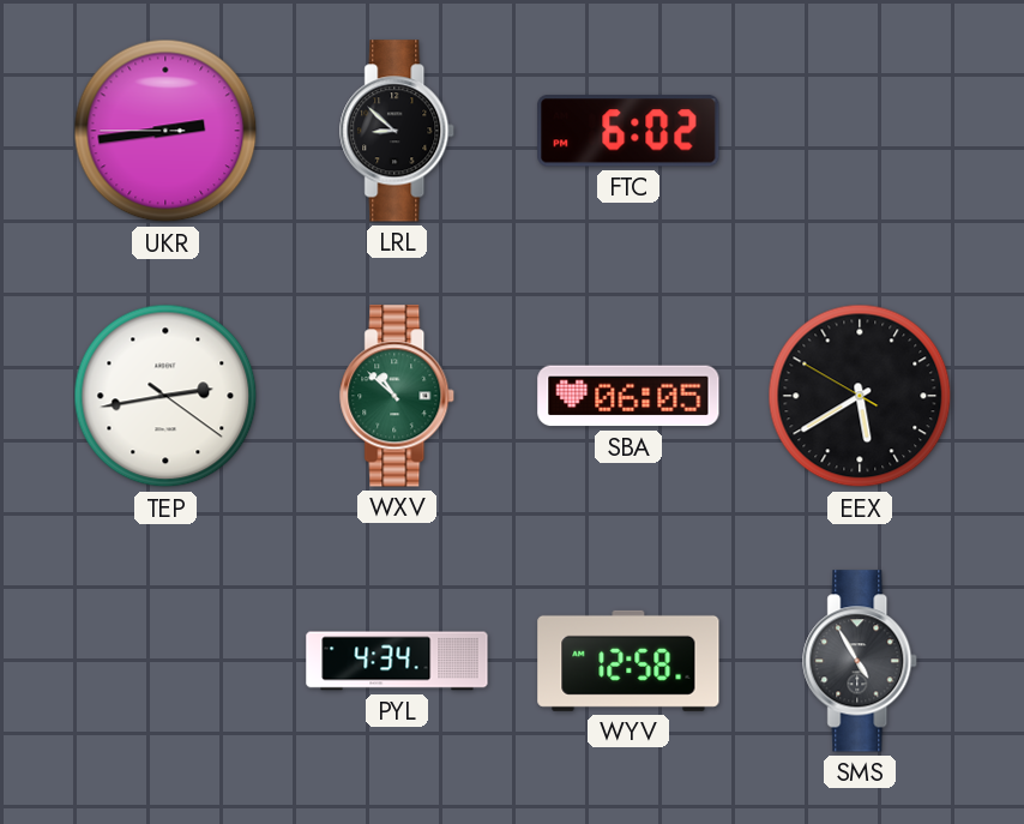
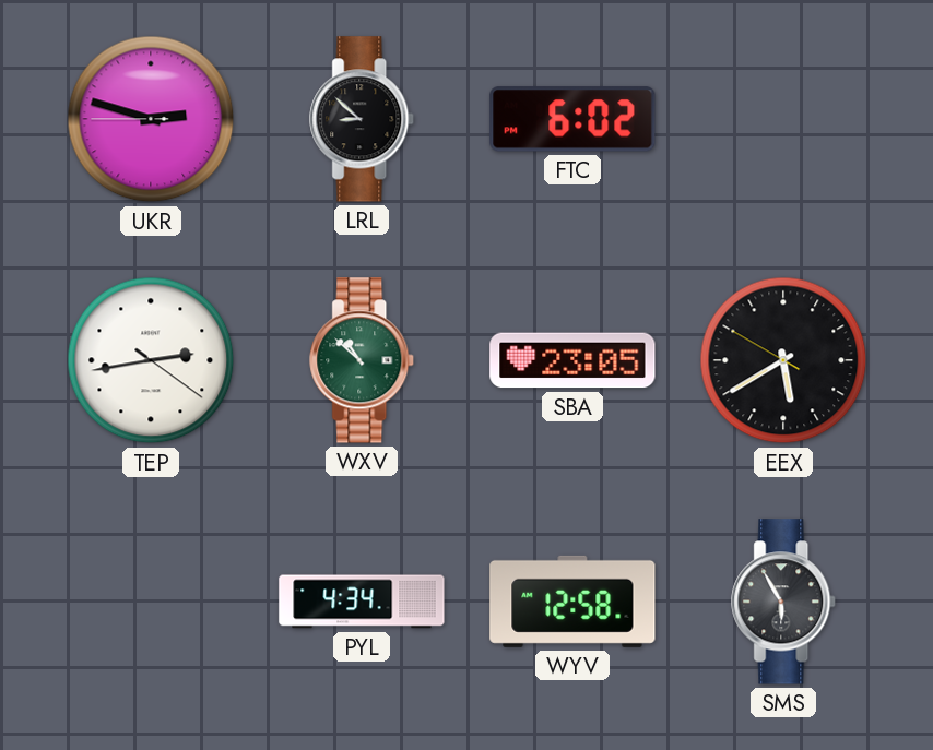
UKR: 2:43 -> 2:47
SBA: 06:05 -> 23:05
SMS: 4:55 -> 5:55
